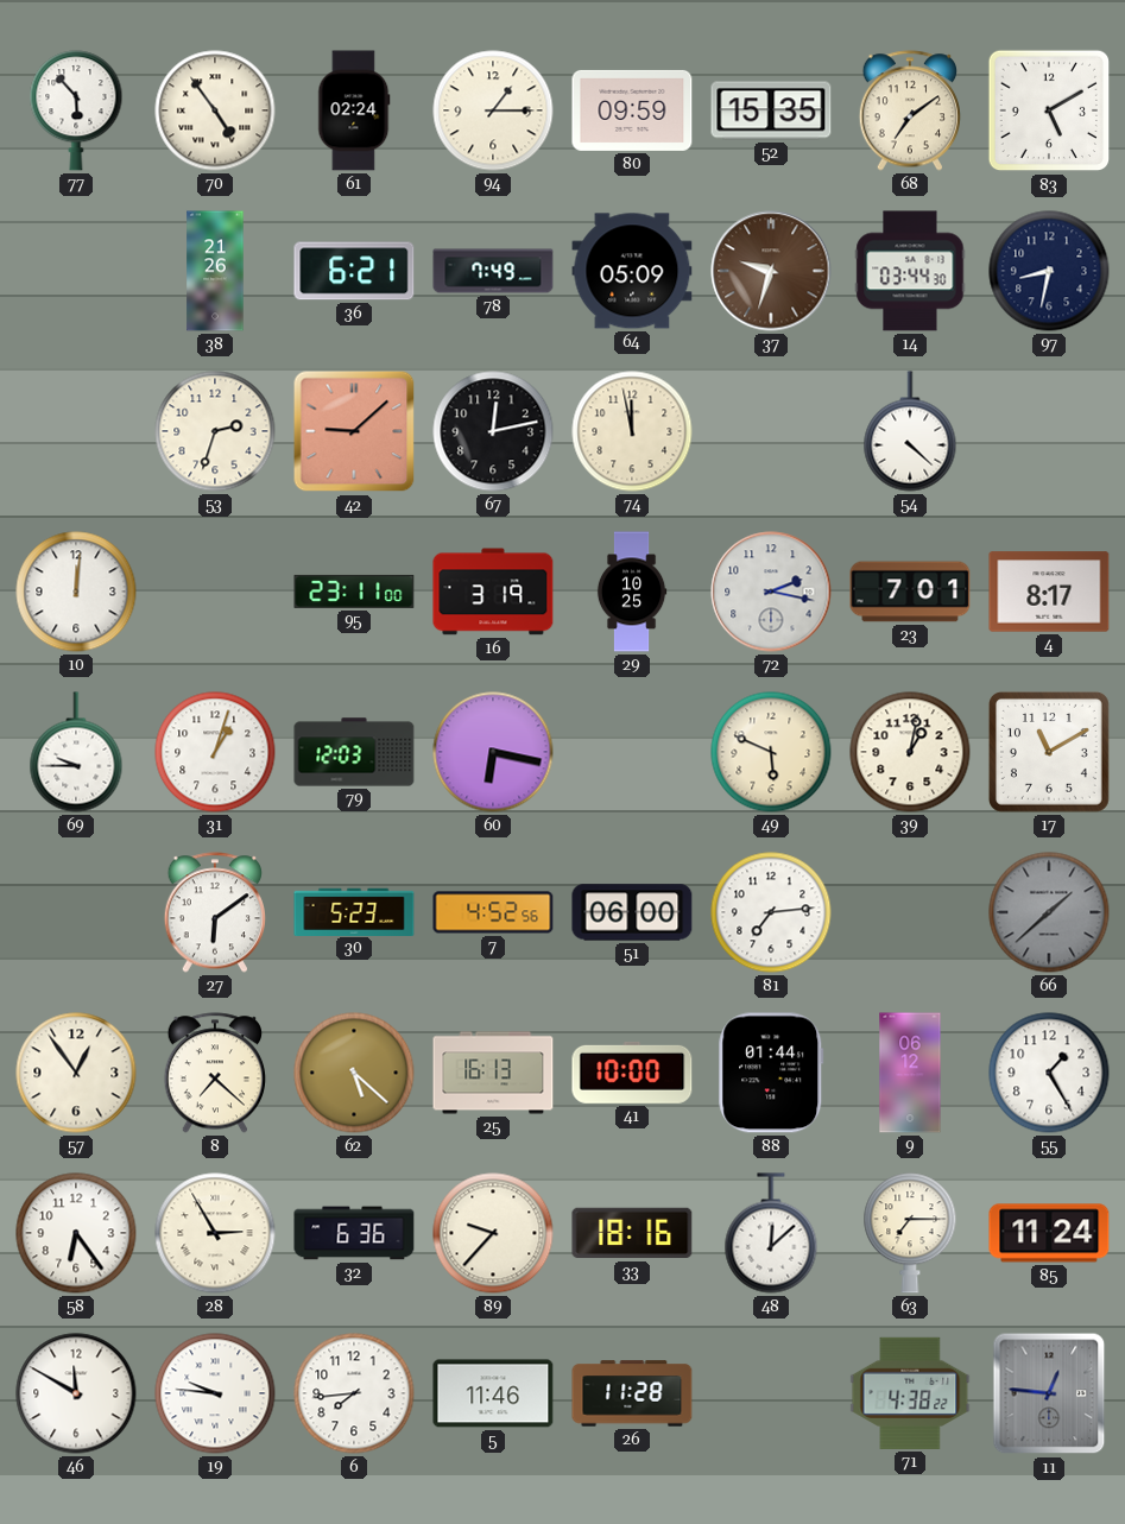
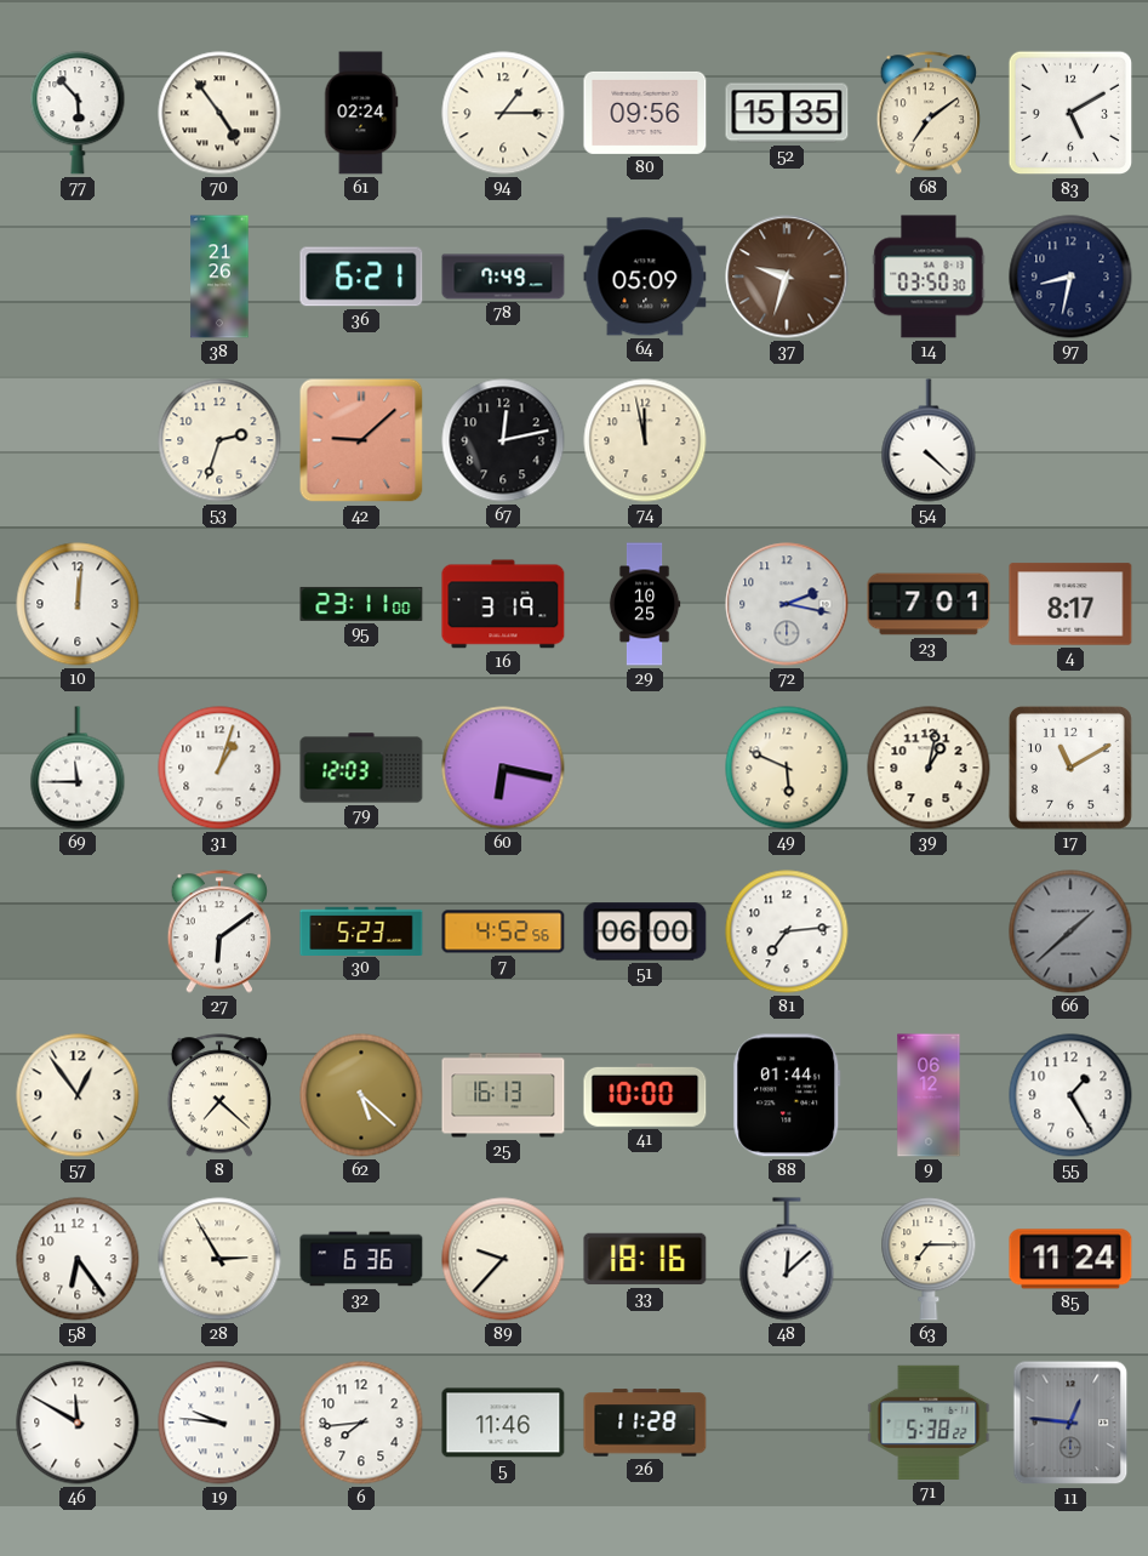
80: 09:59 -> 09:56
14: 03:44 -> 03:50
69: 9:45 -> 11:45
71: 4:38 -> 5:38
